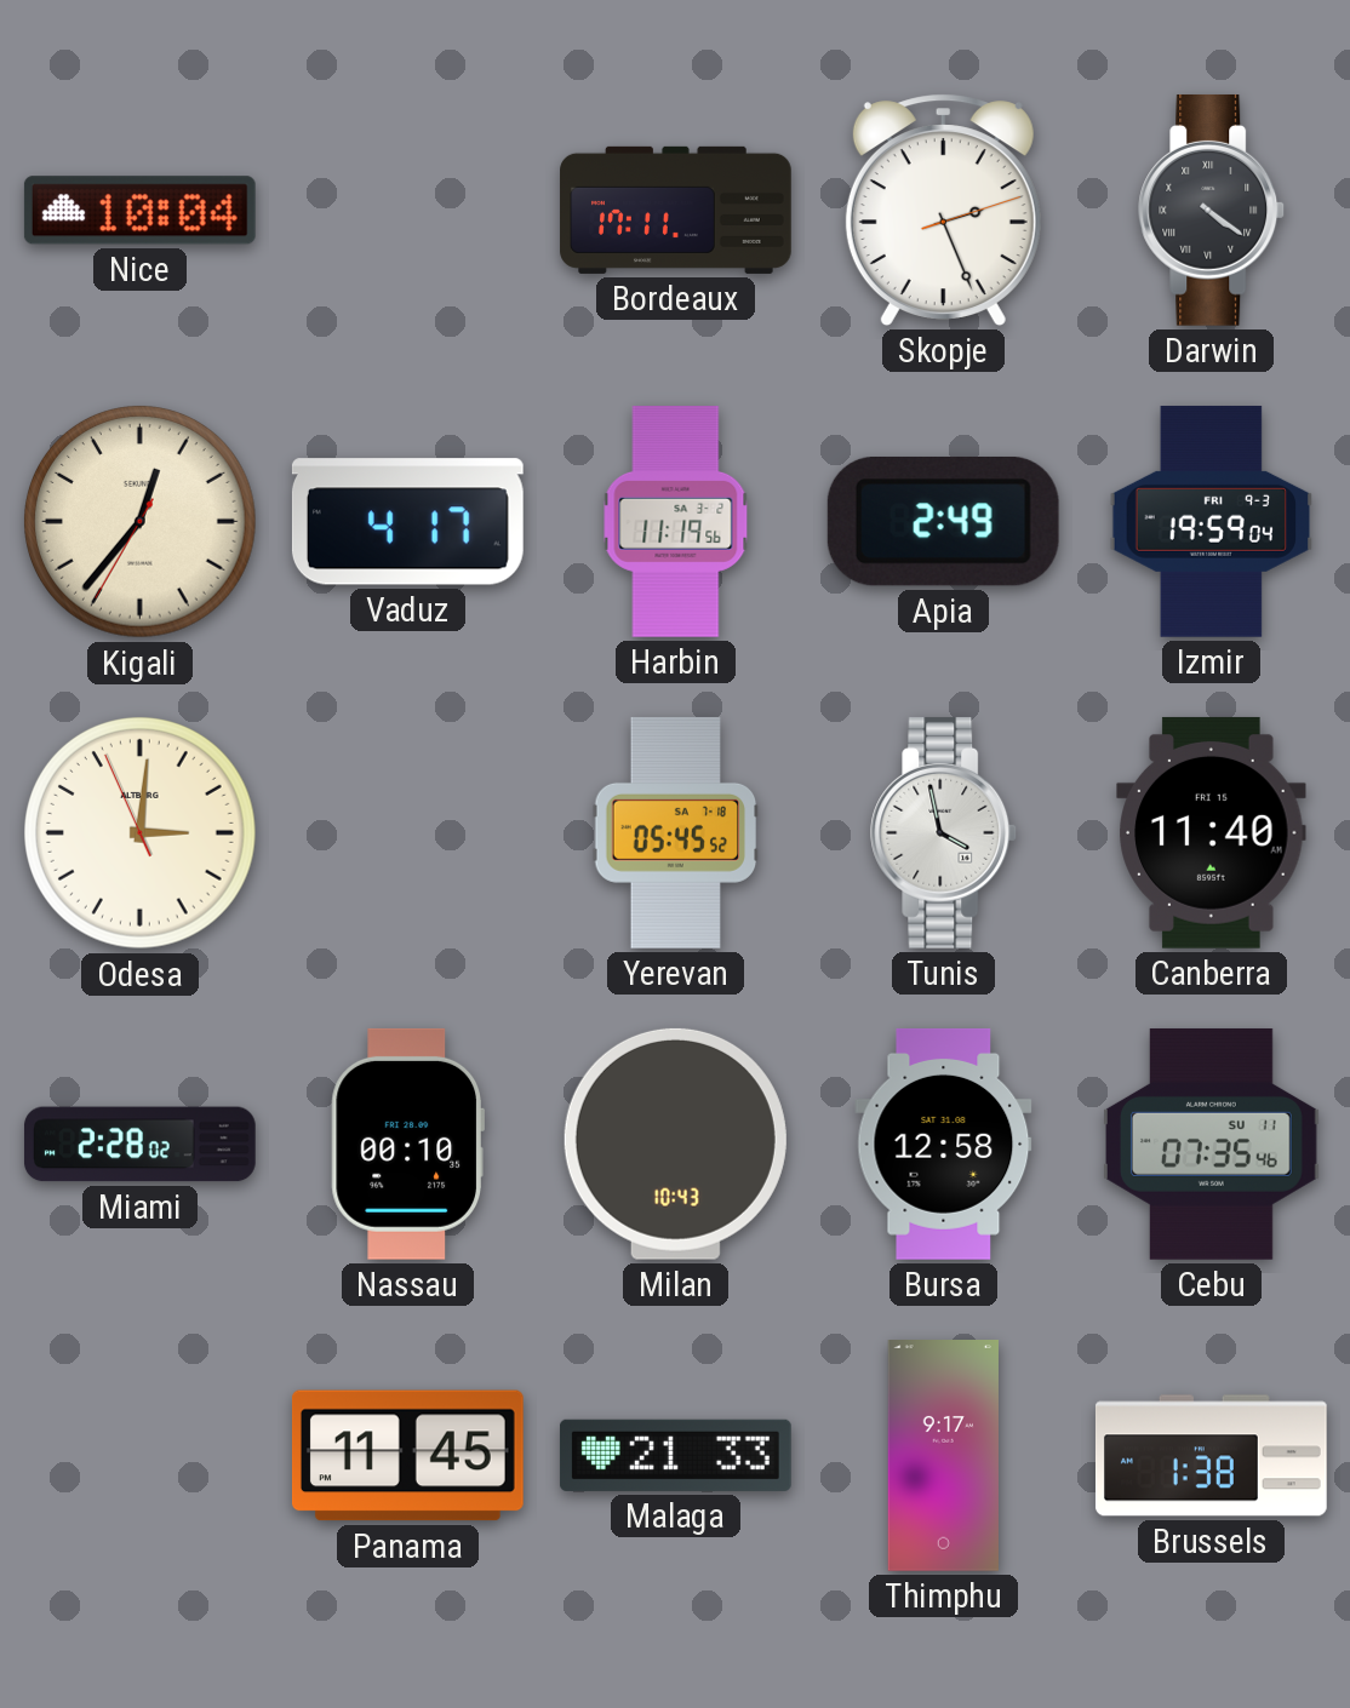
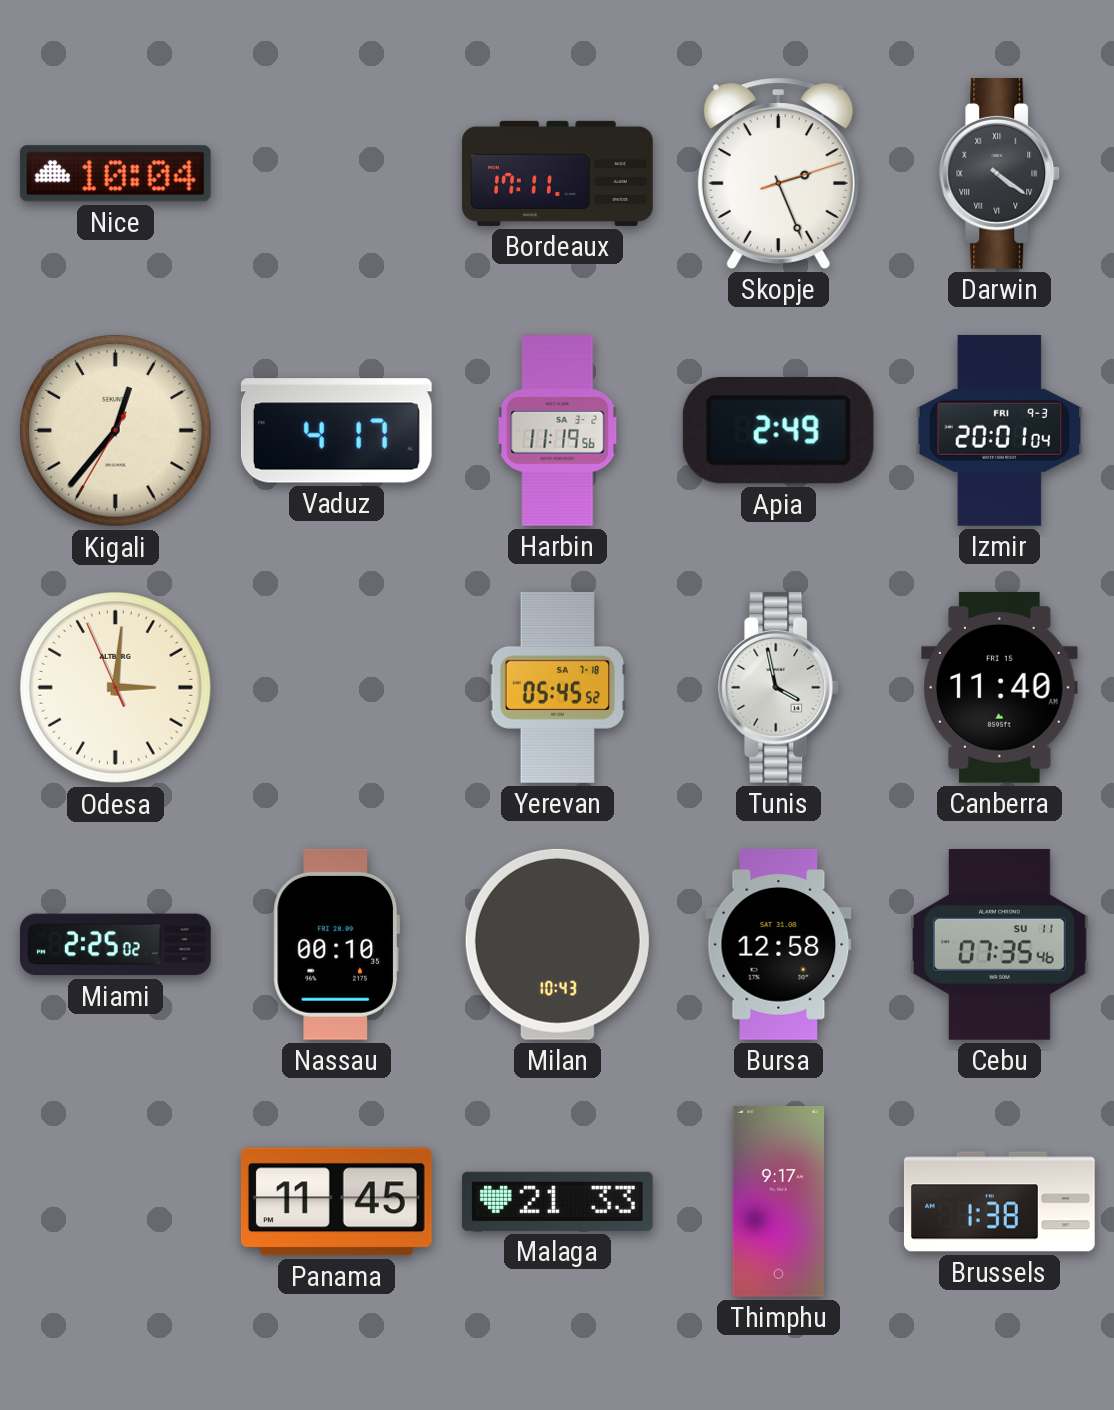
Izmir: 19:59 -> 20:01
Miami: 2:28 -> 2:25
